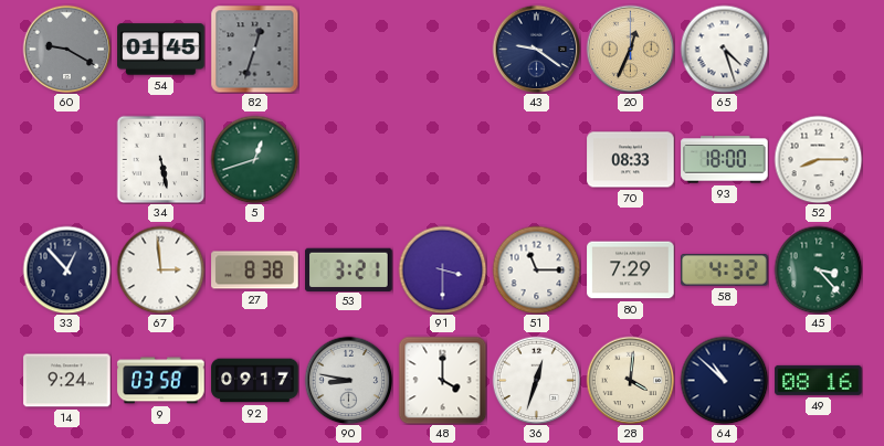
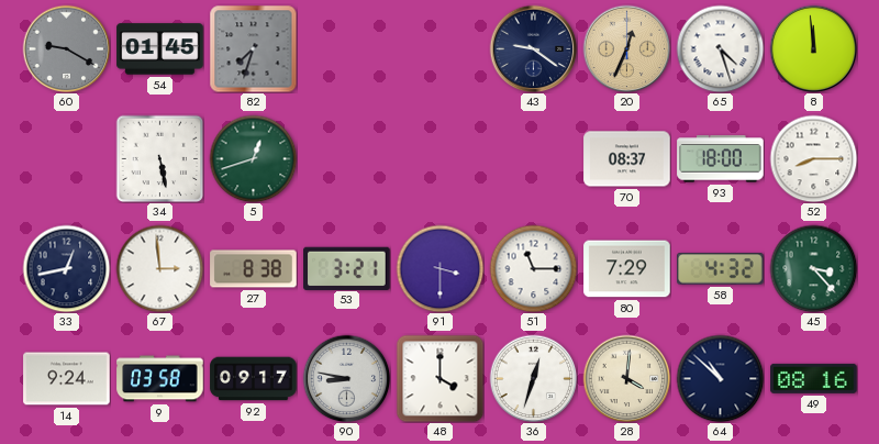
82: 12:33 -> 7:33
8: none -> 11:59
70: 08:33 -> 08:37
33: 12:53 -> 12:43
